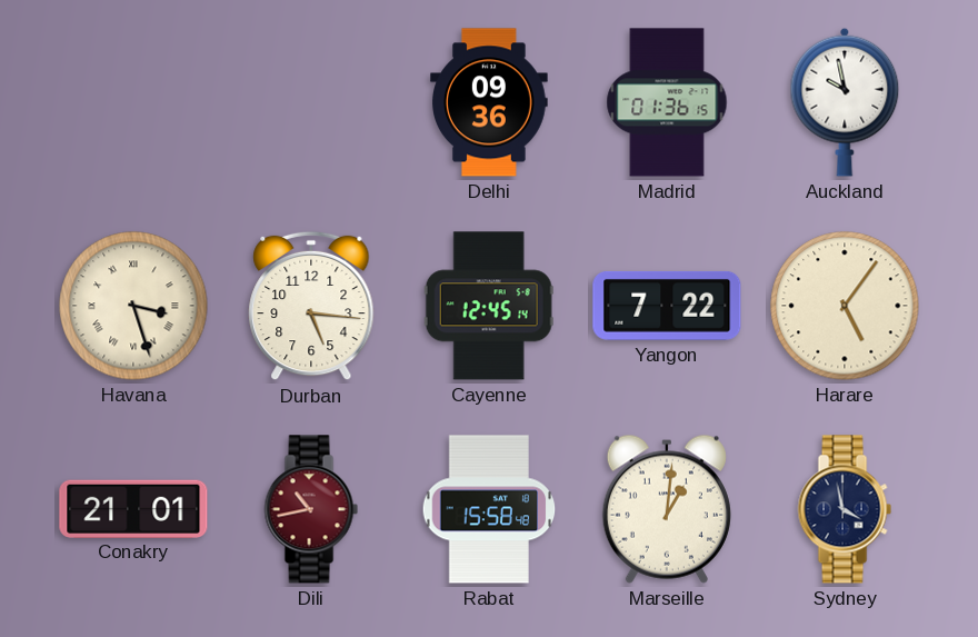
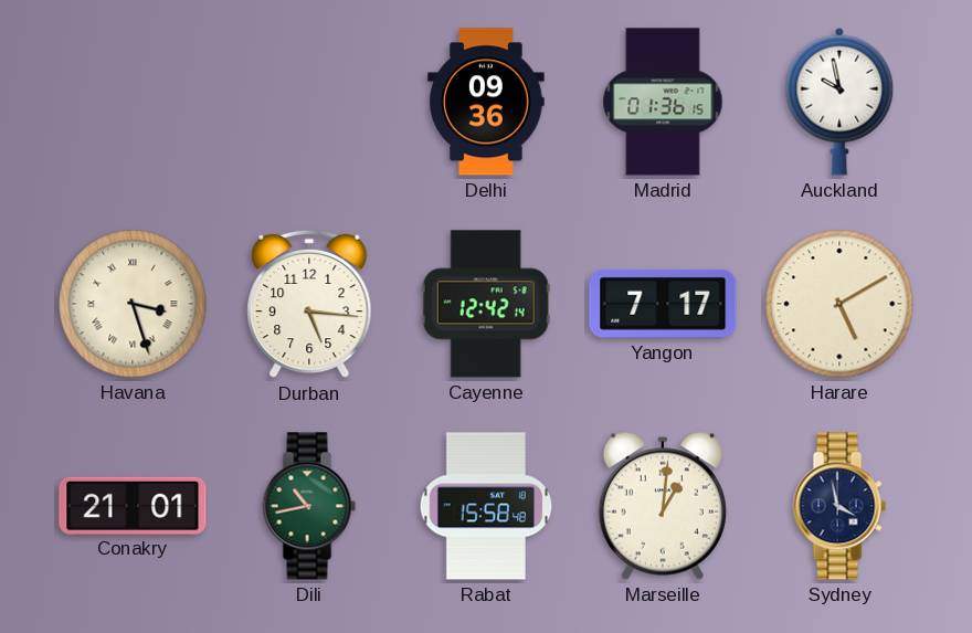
Cayenne: 12:45 -> 12:42
Yangon: 7:22 -> 7:17
Harare: 5:06 -> 5:10
Dili dial: burgundy -> green
